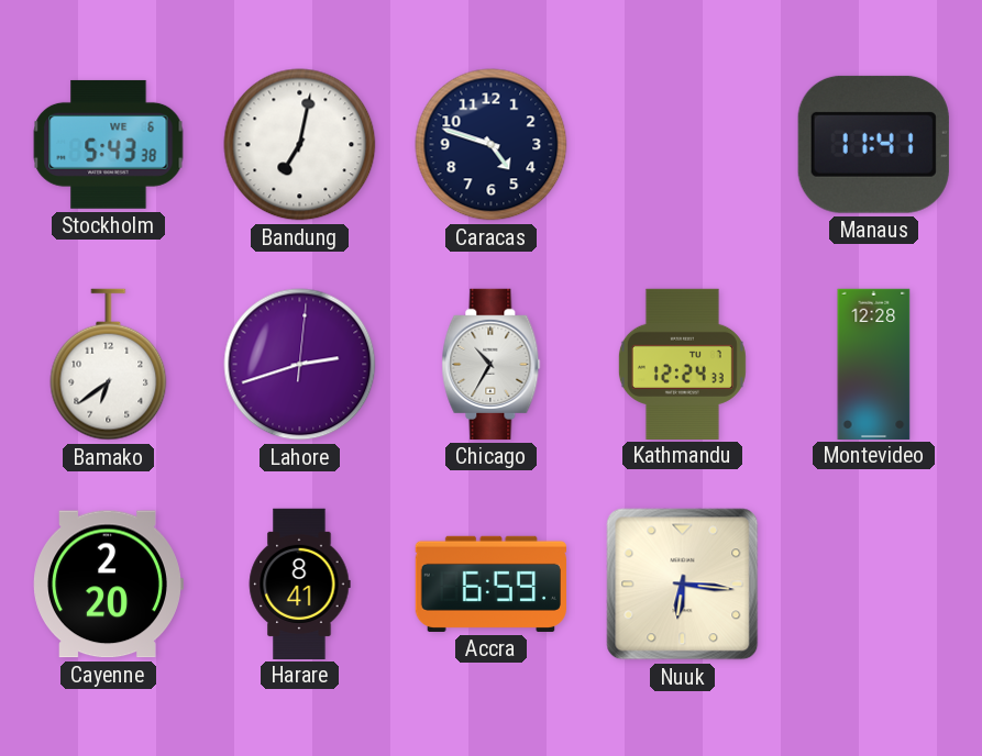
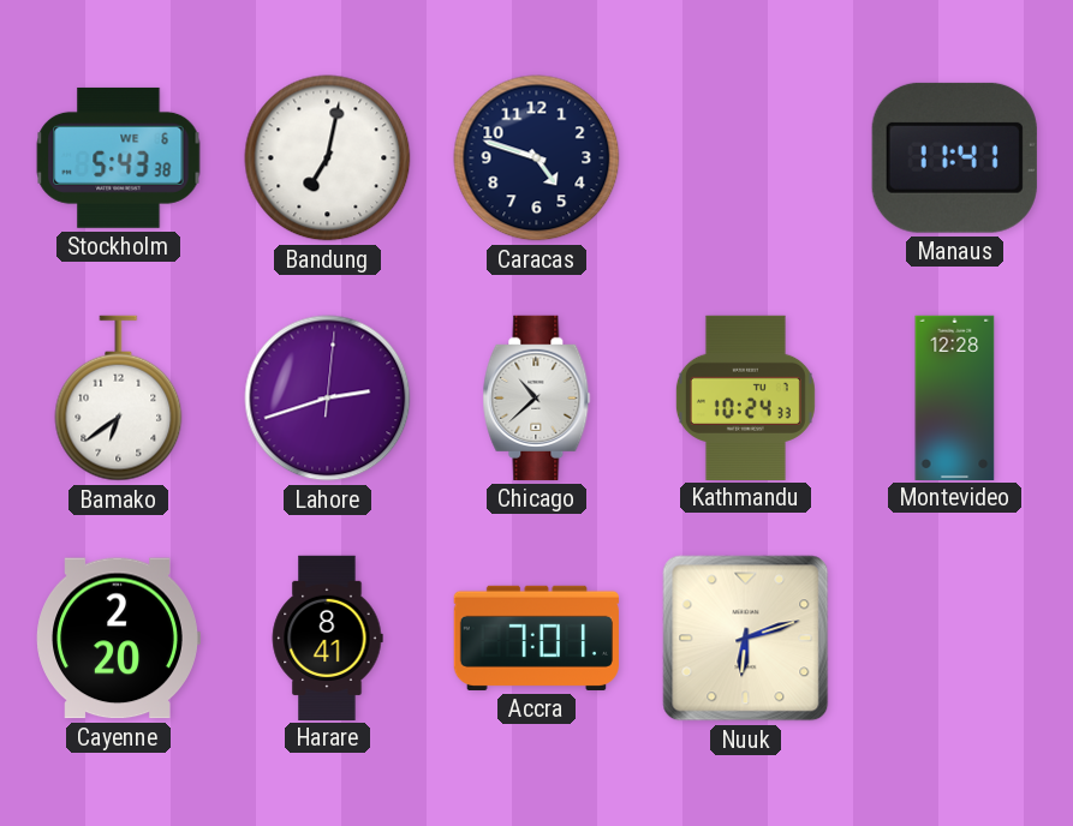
Chicago: 10:35 -> 10:38
Kathmandu: 12:24 -> 10:24
Accra: 6:59 -> 7:01
Nuuk: 6:16 -> 6:12
